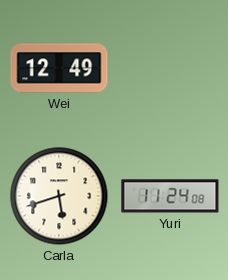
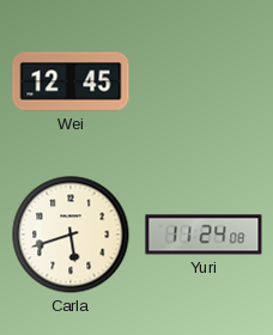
Wei: 12:49 -> 12:45
